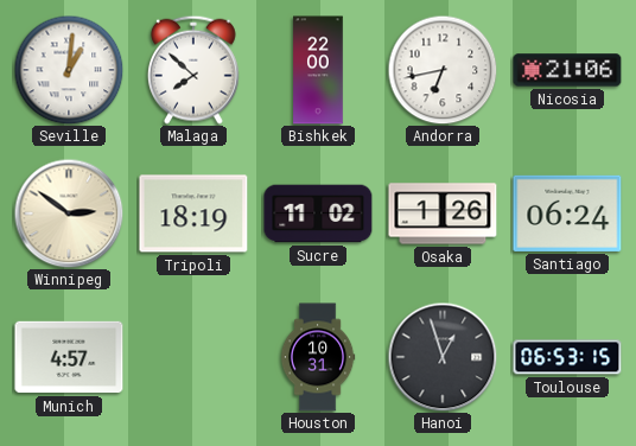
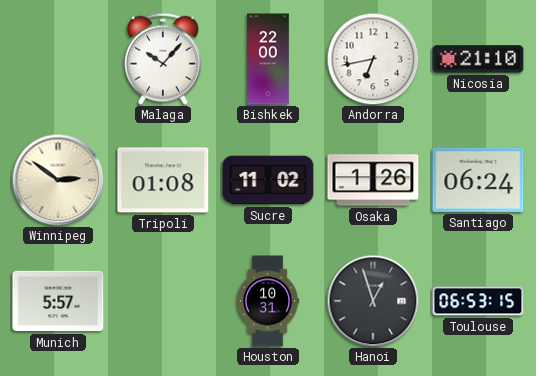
Seville: 1:01 -> none
Malaga: 7:52 -> 10:07
Nicosia: 21:06 -> 21:10
Tripoli: 18:19 -> 01:08
Munich: 4:57 -> 5:57
